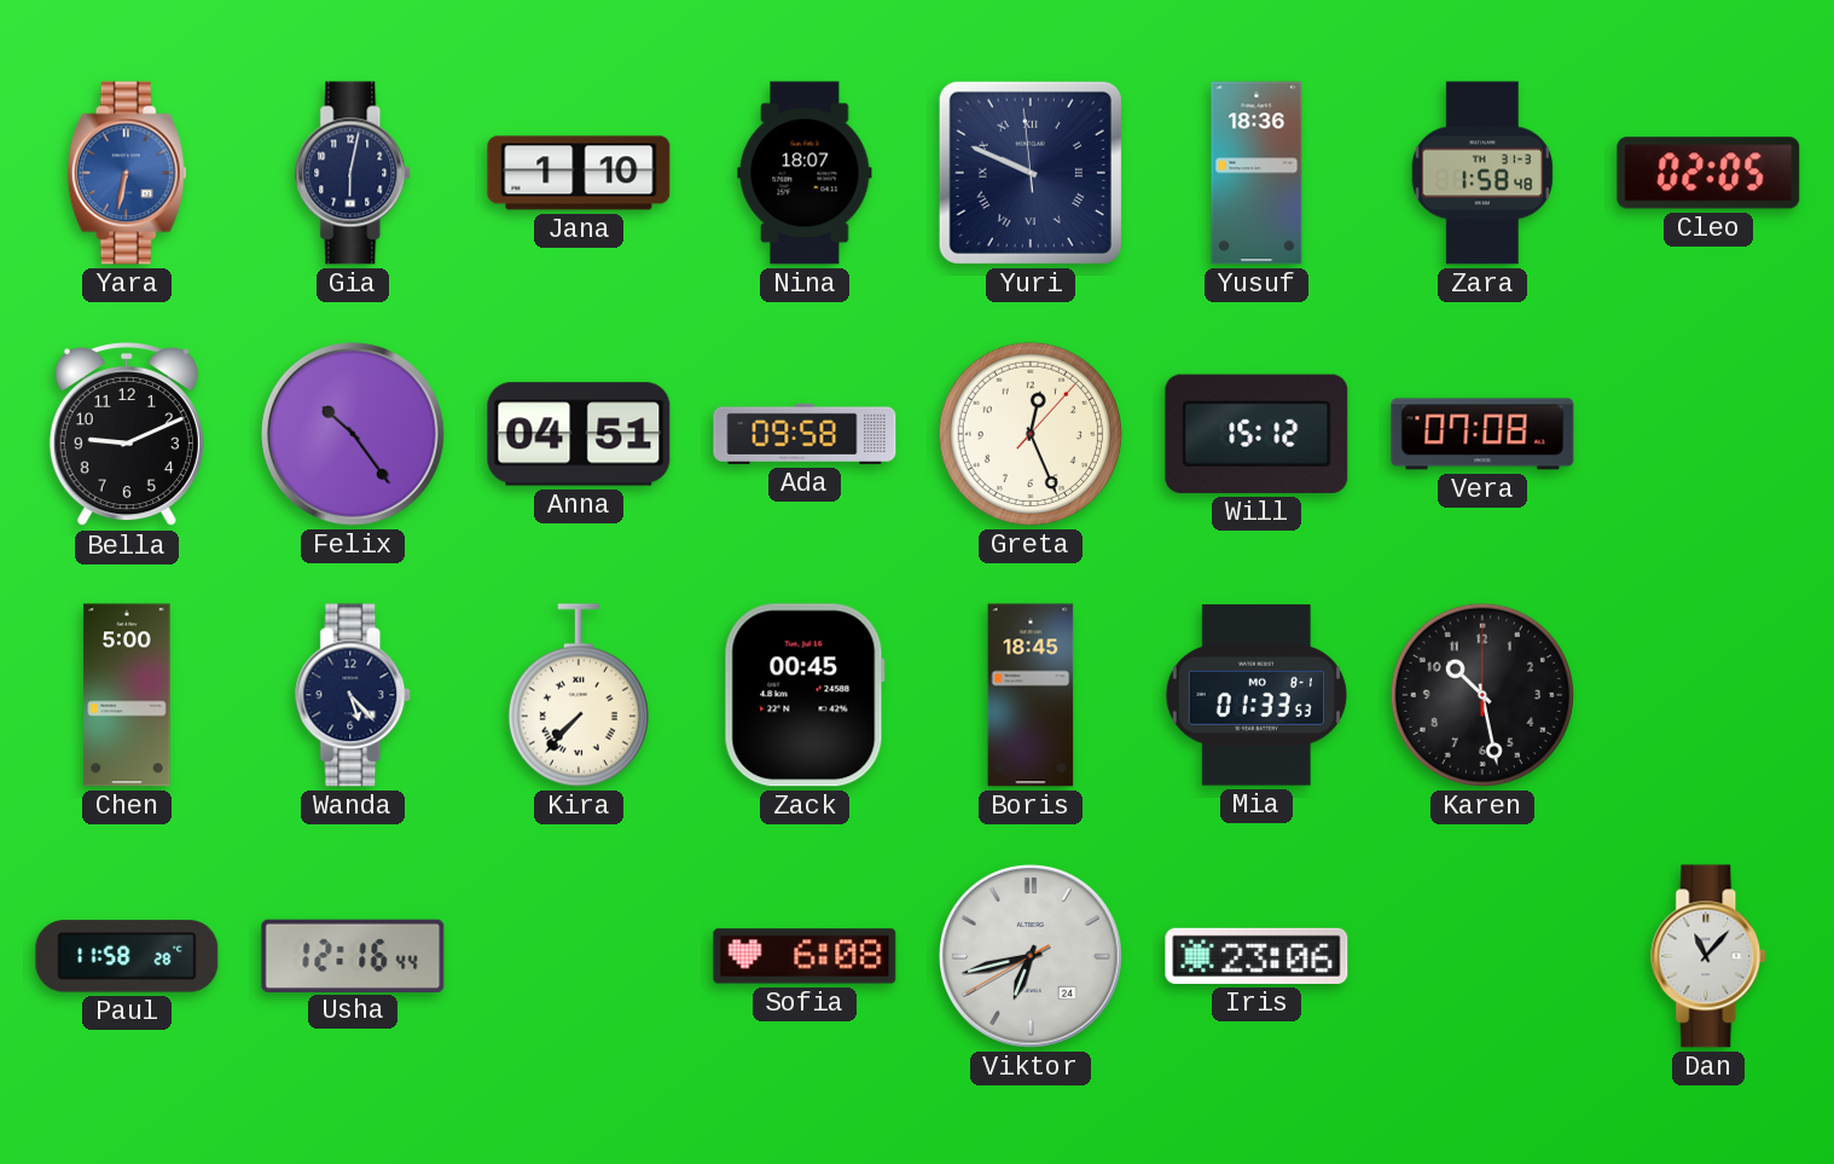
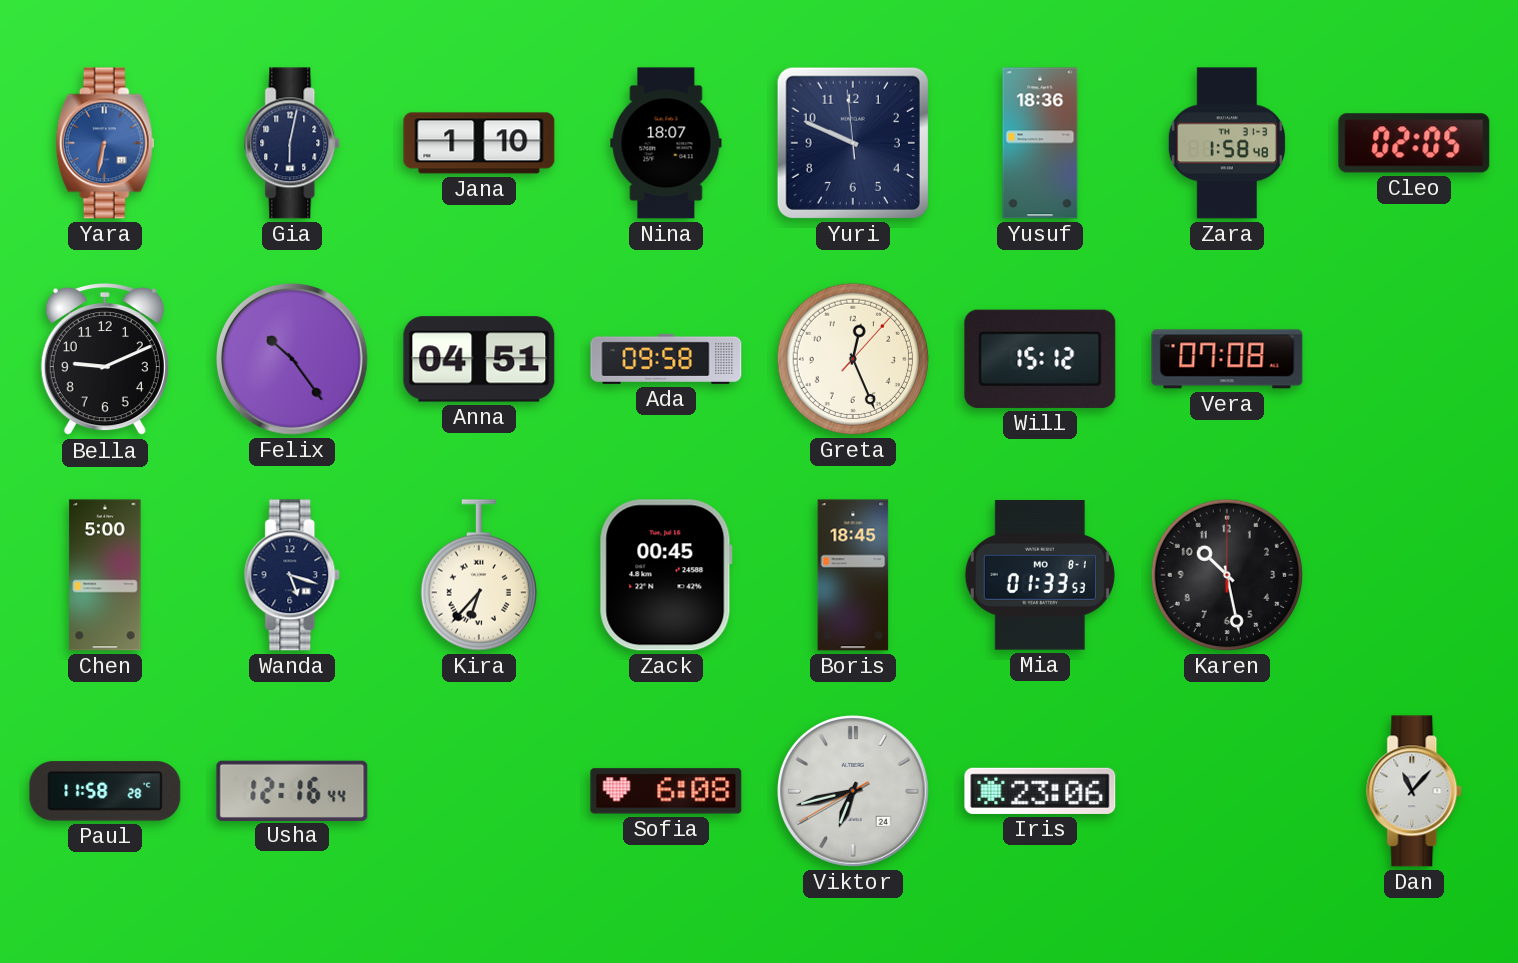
Yuri numerals: Roman -> Arabic
Wanda: 5:23 -> 5:18
Kira: 7:37 -> 6:37
